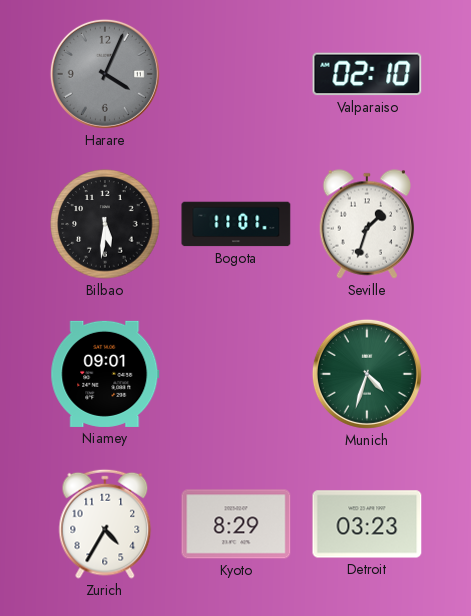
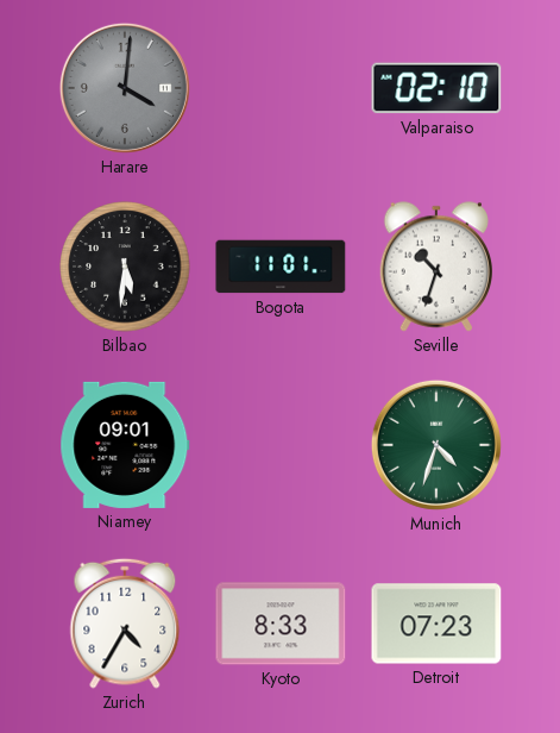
Harare: 4:04 -> 4:01
Seville: 1:33 -> 10:33
Kyoto: 8:29 -> 8:33
Detroit: 03:23 -> 07:23
